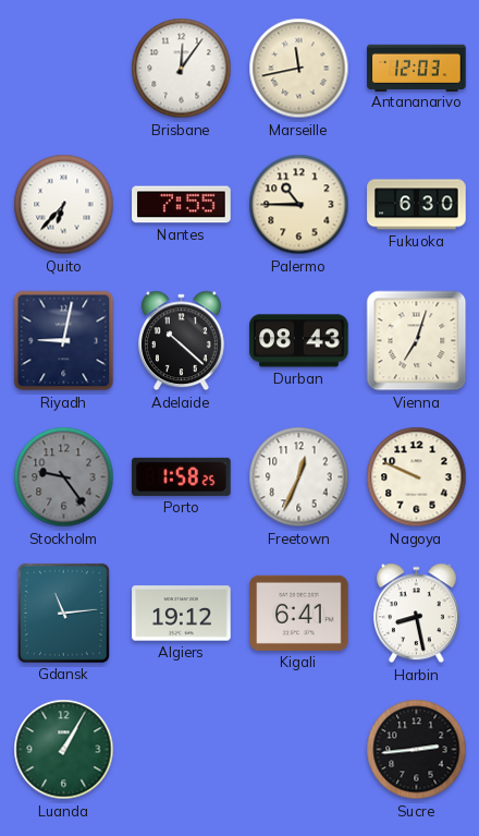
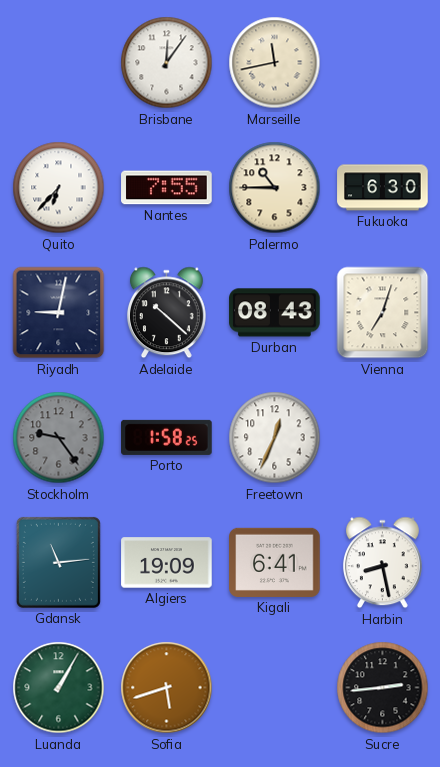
Antananarivo: 12:03 -> none
Nagoya: 9:49 -> none
Algiers: 19:12 -> 19:09
Sofia: none -> 5:42
